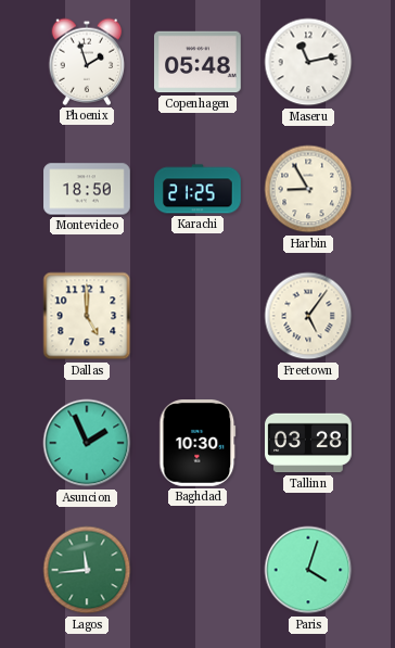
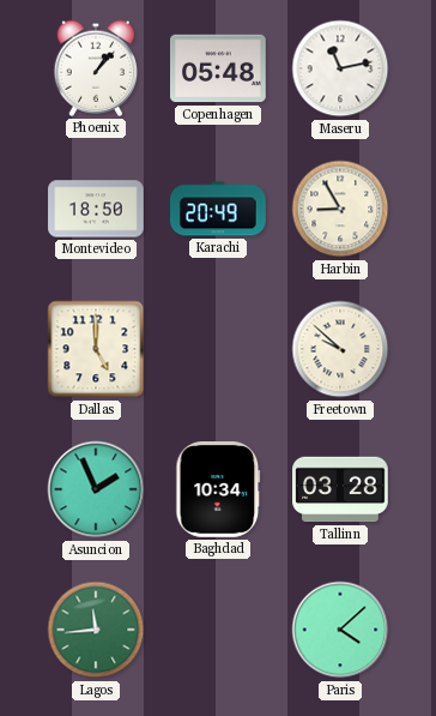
Phoenix: 1:57 -> 1:07
Karachi: 21:25 -> 20:49
Freetown: 5:06 -> 9:52
Baghdad: 10:30 -> 10:34
Paris: 4:03 -> 4:08
